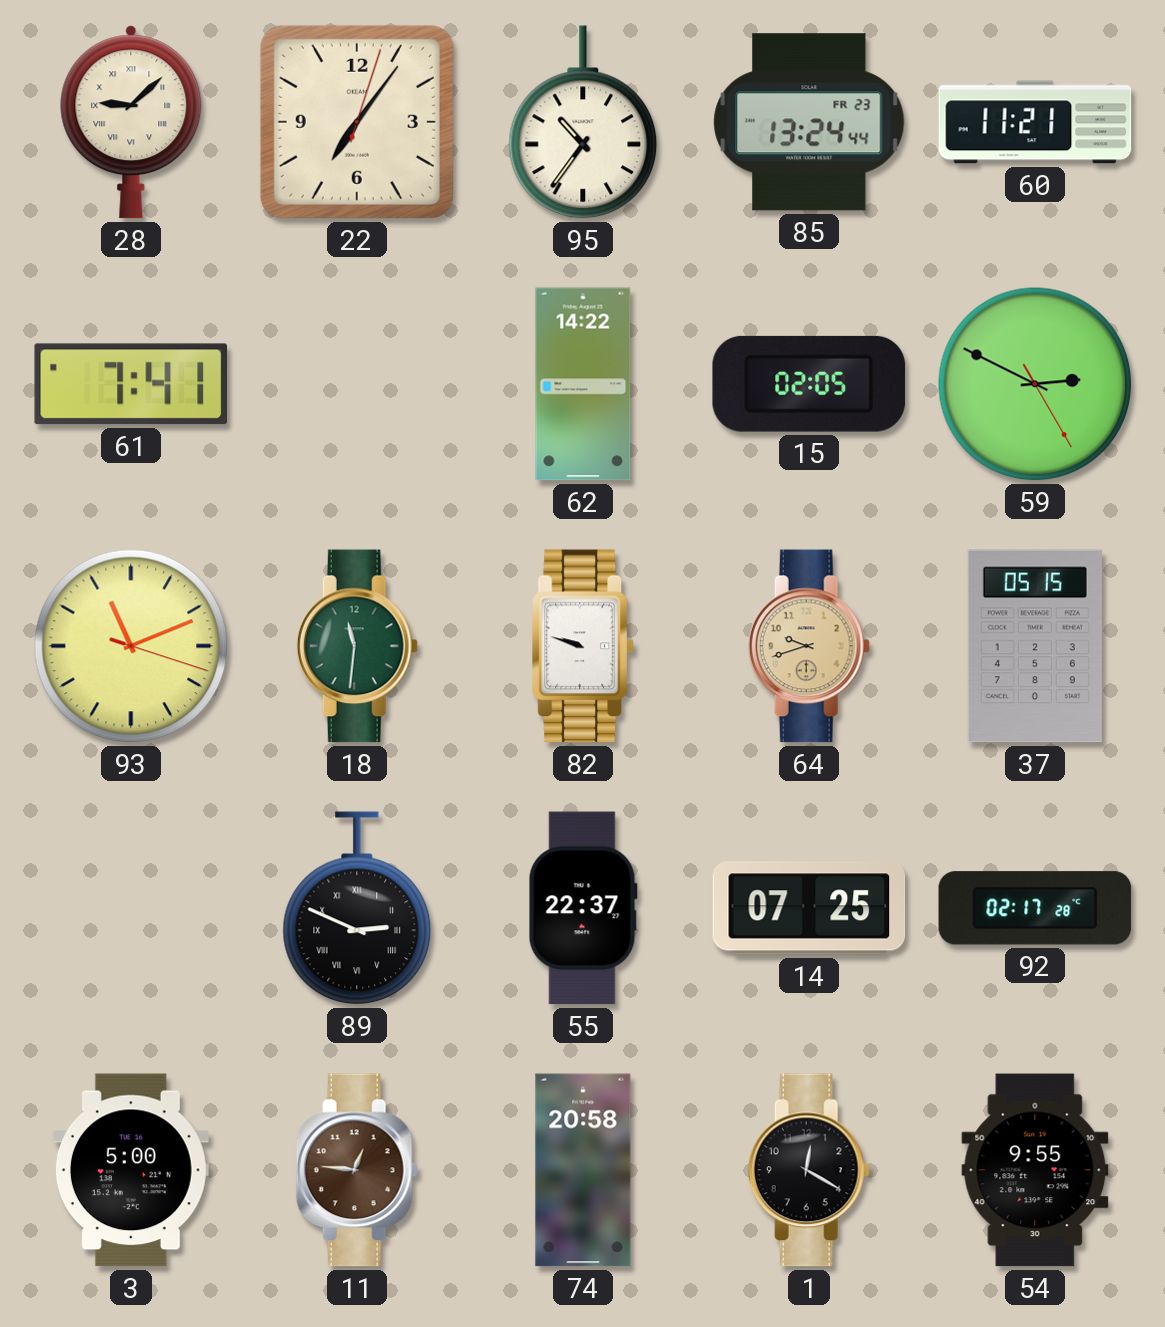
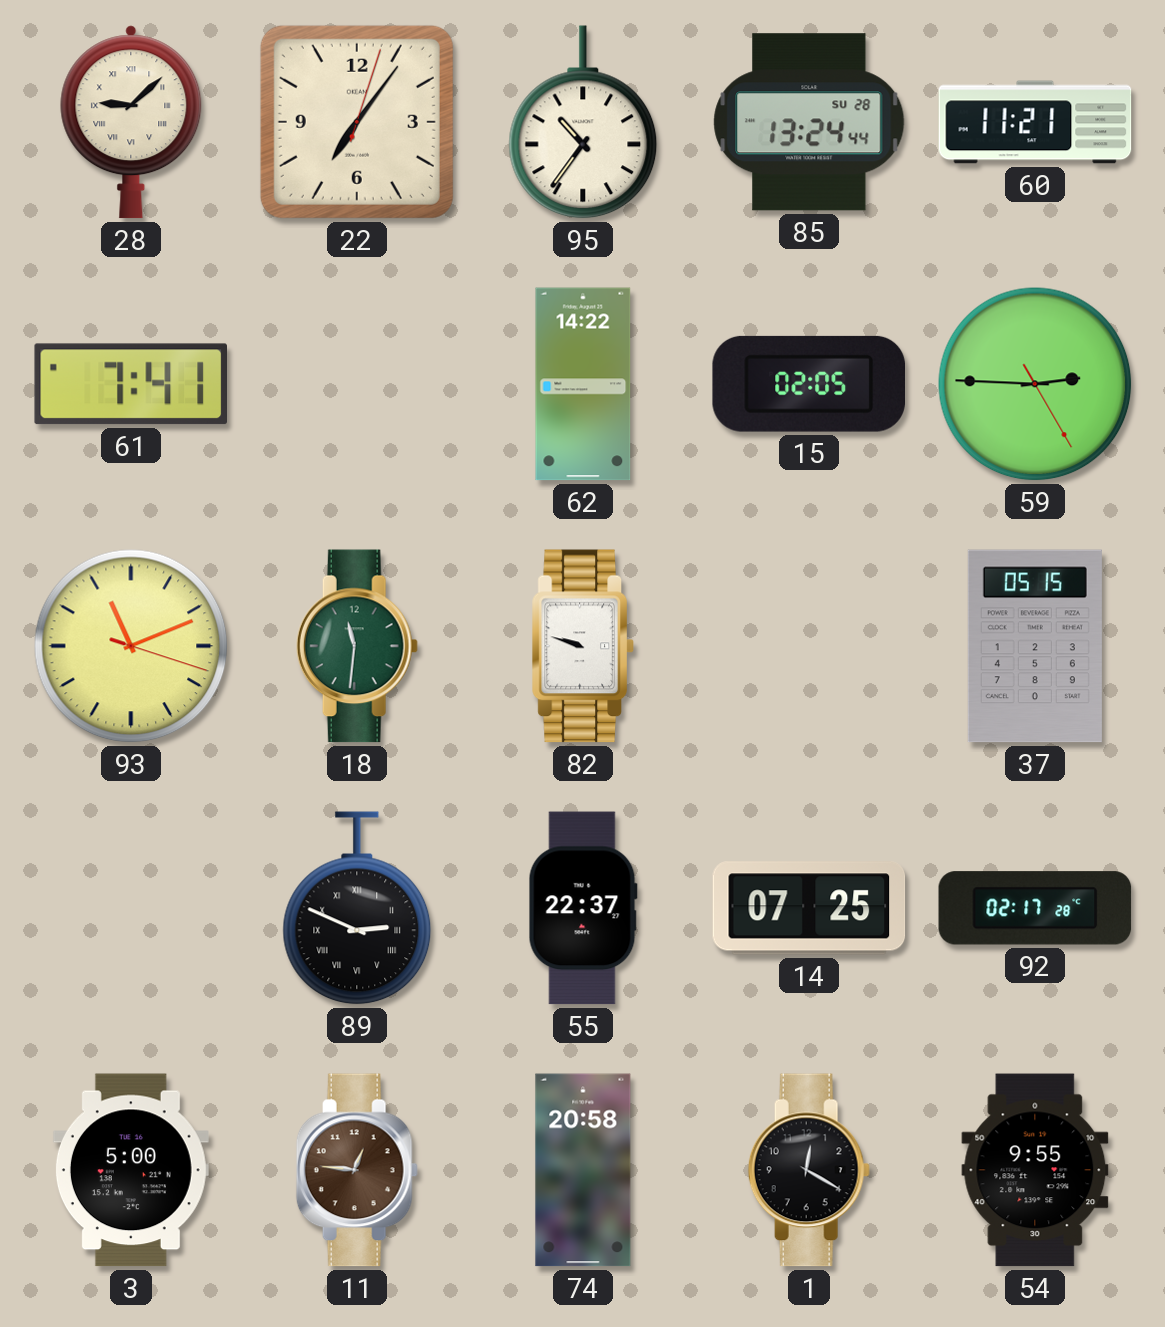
85 date: FR 23 -> SU 28
59: 2:49 -> 2:45
64: 9:42 -> none
